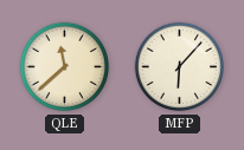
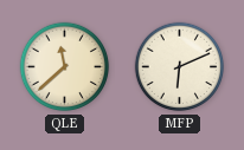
MFP: 6:07 -> 6:11
